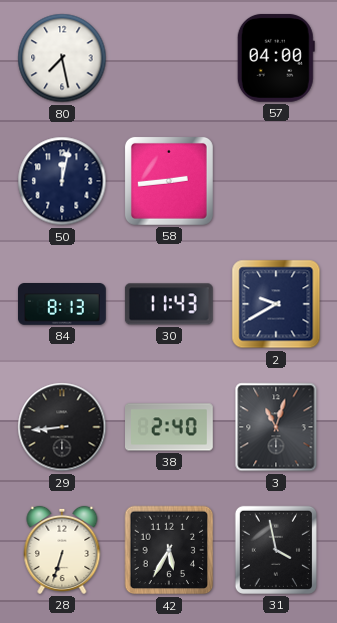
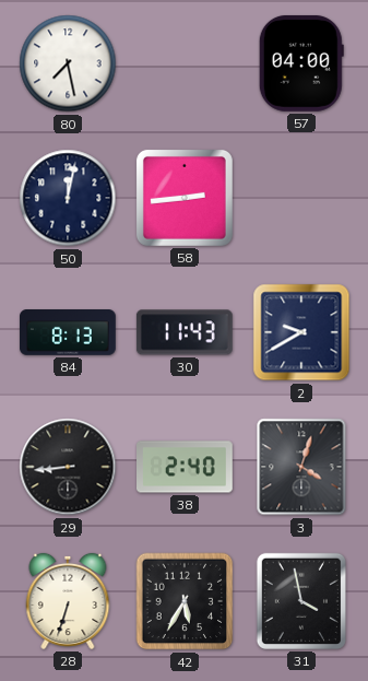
3: 11:03 -> 4:03
